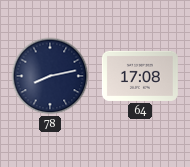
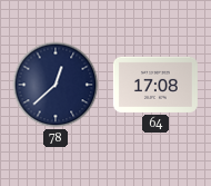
78: 8:13 -> 12:38
